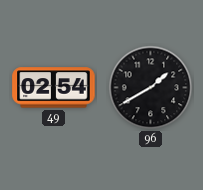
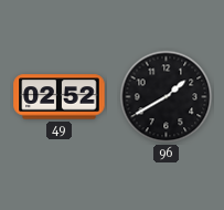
49: 02:54 -> 02:52
